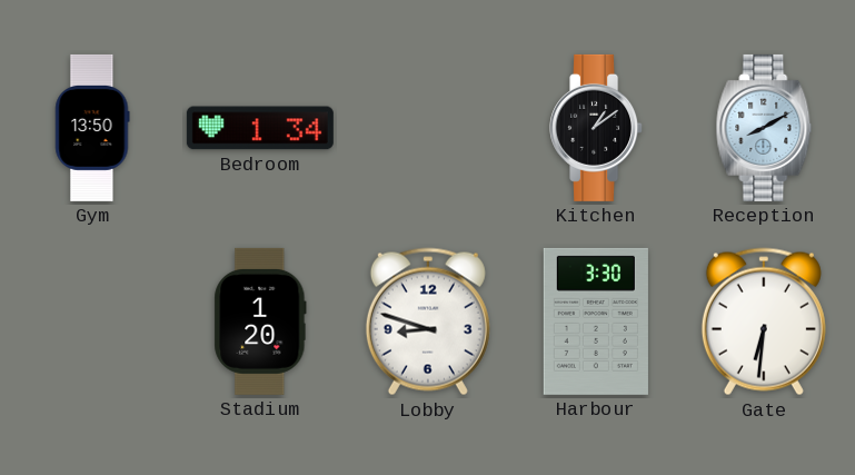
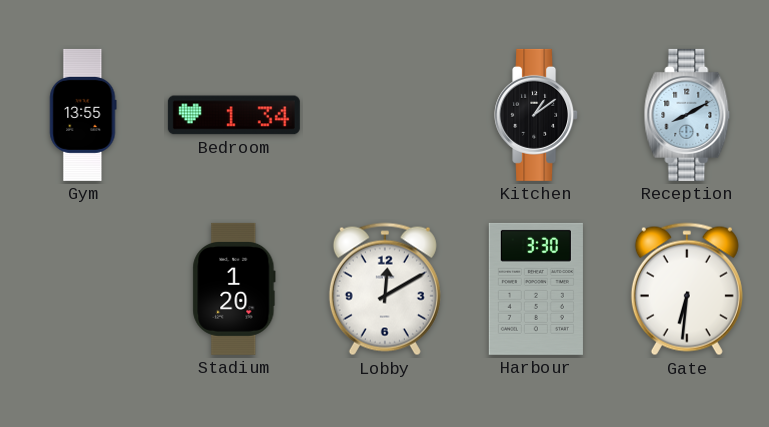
Gym: 13:50 -> 13:55
Lobby: 8:48 -> 12:10
